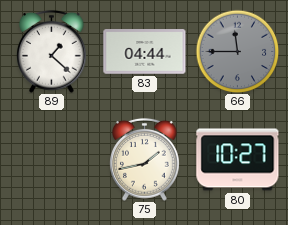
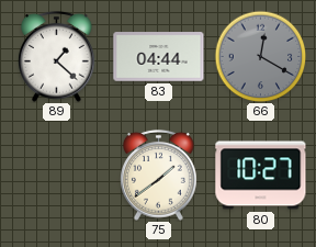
66: 11:45 -> 12:20
75: 1:43 -> 1:39
